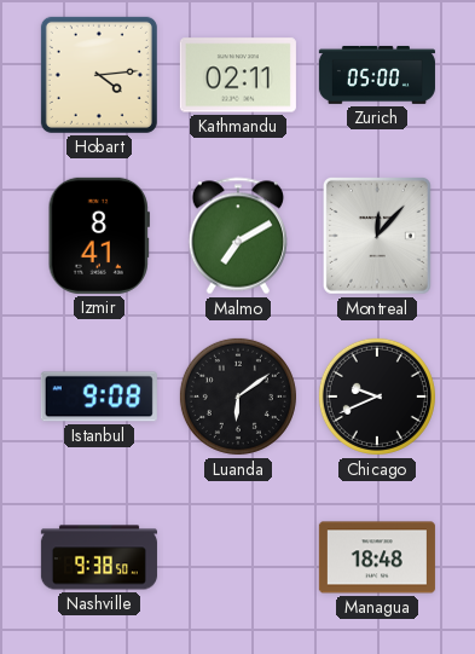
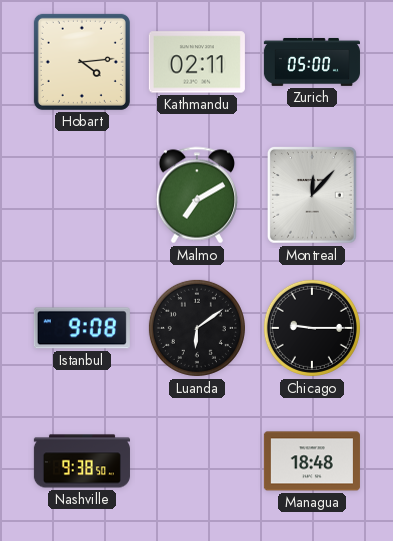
Izmir: 8:41 -> none
Chicago: 9:41 -> 9:15
